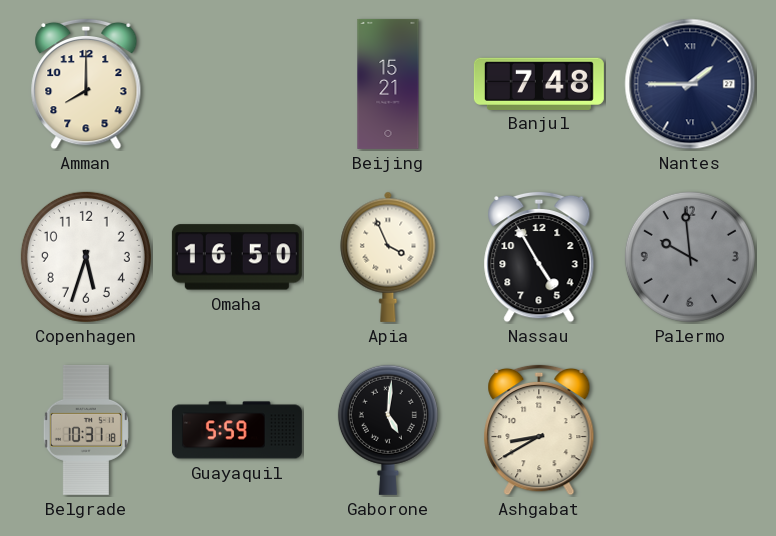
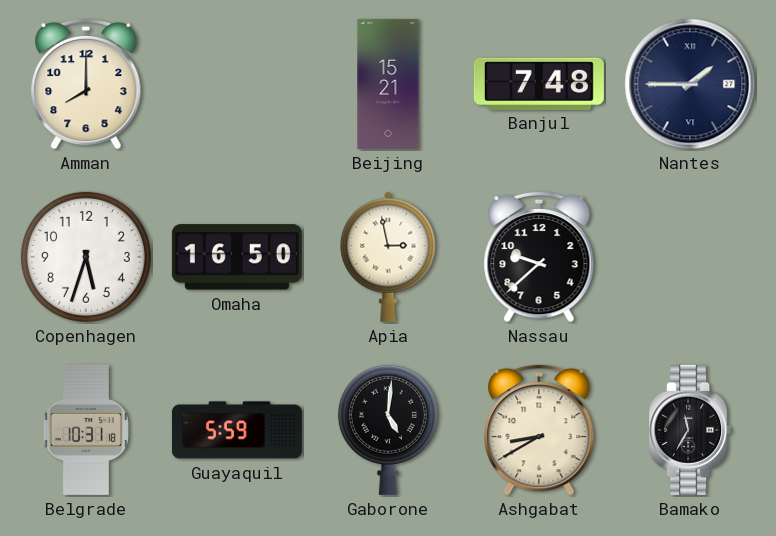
Apia: 3:56 -> 2:58
Nassau: 4:55 -> 9:38
Palermo: 9:59 -> none
Bamako: none -> 11:35
